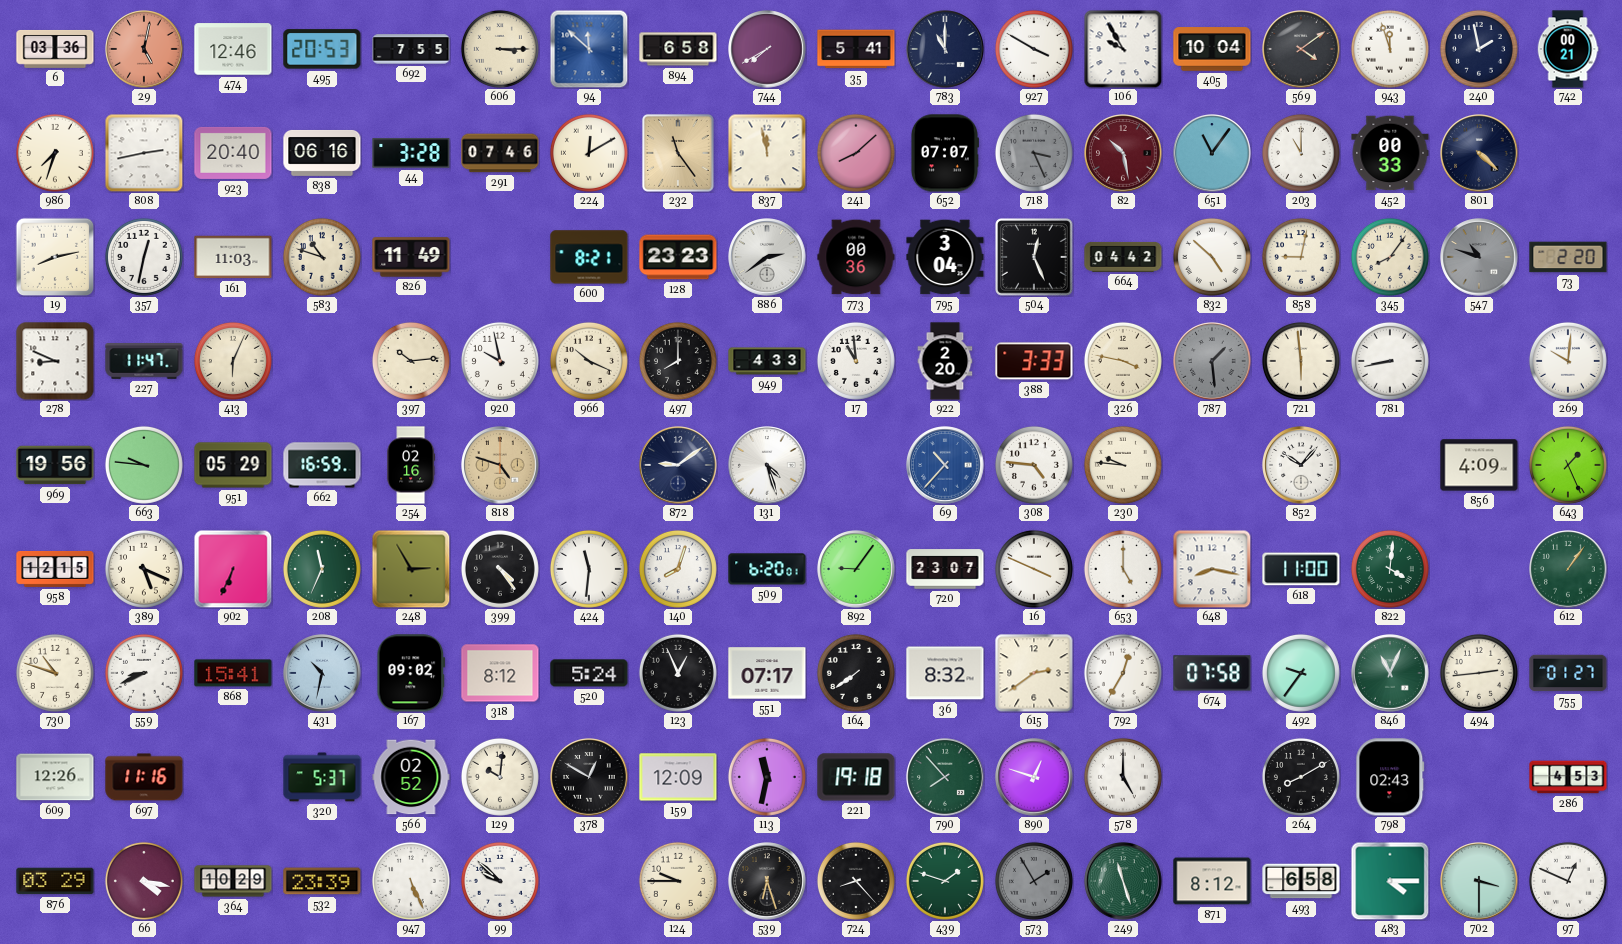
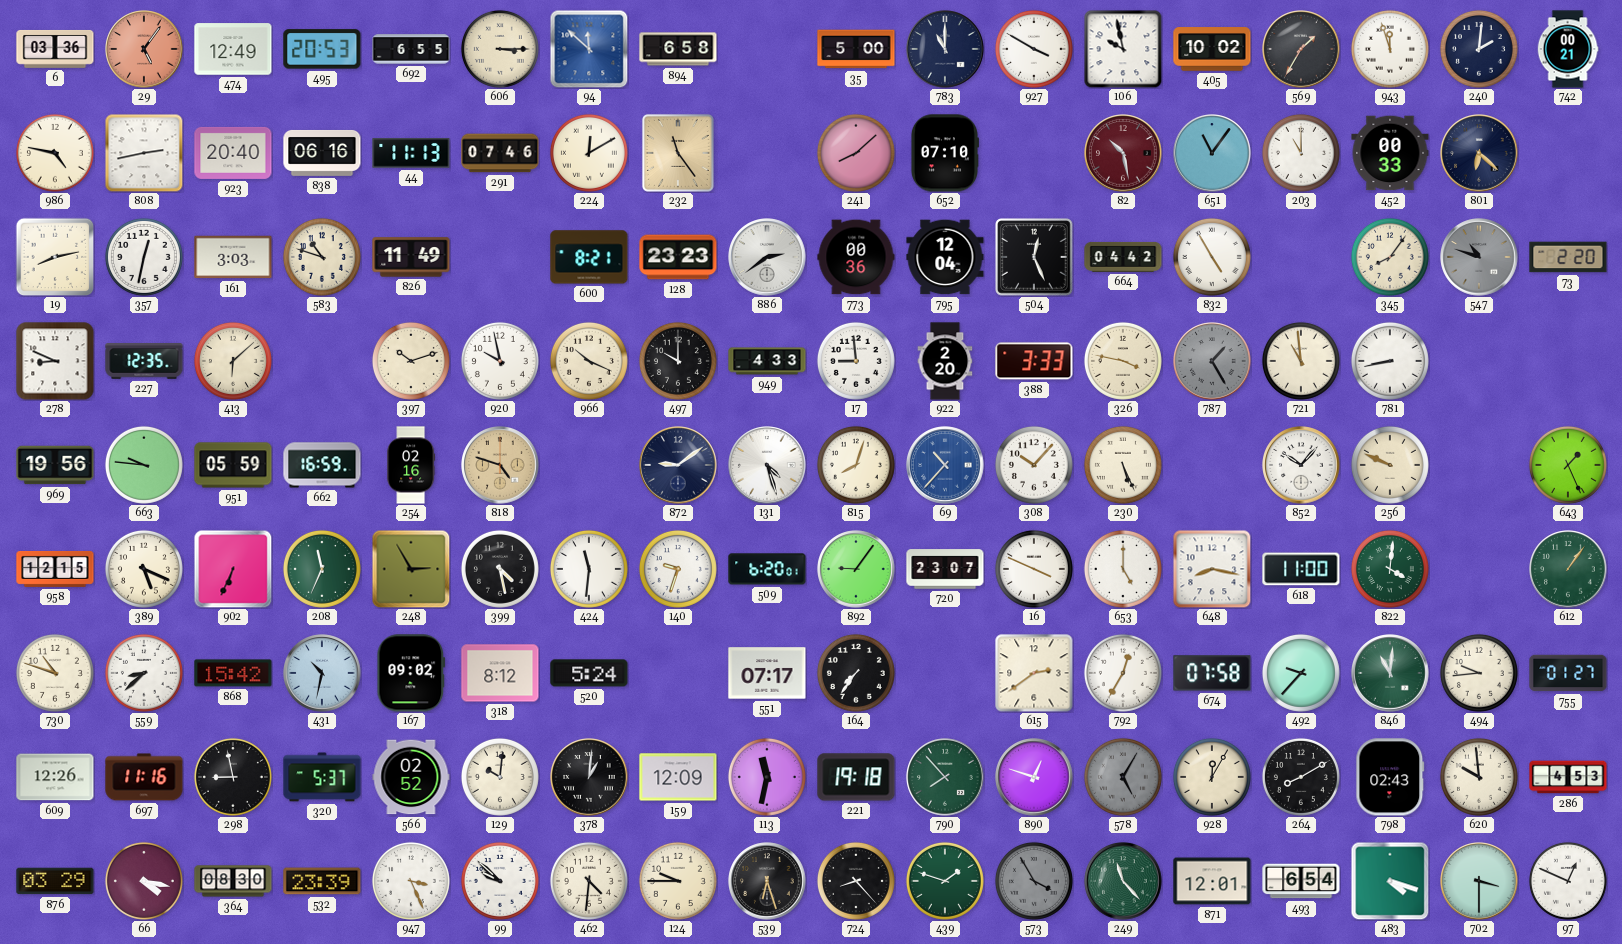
29: 5:02 -> 5:06
474: 12:46 -> 12:49
692: 7:55 -> 6:55
744: 7:40 -> none
35: 5:41 -> 5:00
106: 9:55 -> 9:58
405: 10:04 -> 10:02
569: 4:09 -> 1:35
240: 1:58 -> 2:01
986: 7:33 -> 4:47
44: 3:28 -> 11:13
837: 11:58 -> none
652: 07:07 -> 07:10
718: 3:26 -> none
801: 4:22 -> 6:22
161: 11:03 -> 3:03
795: 3:04 -> 12:04
832: 4:52 -> 4:55
858: 9:02 -> none
227: 11:47 -> 12:35
413: 6:04 -> 6:08
397: 10:14 -> 10:12
497: 8:00 -> 10:00
17: 10:59 -> 8:59
787: 1:29 -> 1:25
721: 5:59 -> 10:59
269: 10:01 -> none
951: 05:29 -> 05:59
815: none -> 8:03
308: 4:46 -> 10:07
230: 9:46 -> 5:26
256: none -> 9:49
856: 4:09 -> none
399: 4:24 -> 4:28
140: 8:03 -> 9:33
559: 8:41 -> 8:38
868: 15:41 -> 15:42
123: 12:56 -> none
164: 7:39 -> 7:36
36: 8:32 -> none
492: 9:36 -> 9:37
846: 11:04 -> 11:01
494: 2:44 -> 9:44
298: none -> 8:58
378: 12:50 -> 1:01
578: 5:00 -> 5:05
578 dial: white -> grey
928: none -> 12:05
620: none -> 9:59
364: 10:29 -> 08:30
947: 5:26 -> 3:26
462: none -> 4:31
573: 1:55 -> 3:55
249: 11:27 -> 11:23
871: 8:12 -> 12:01
493: 6:58 -> 6:54
483: 4:15 -> 4:18
